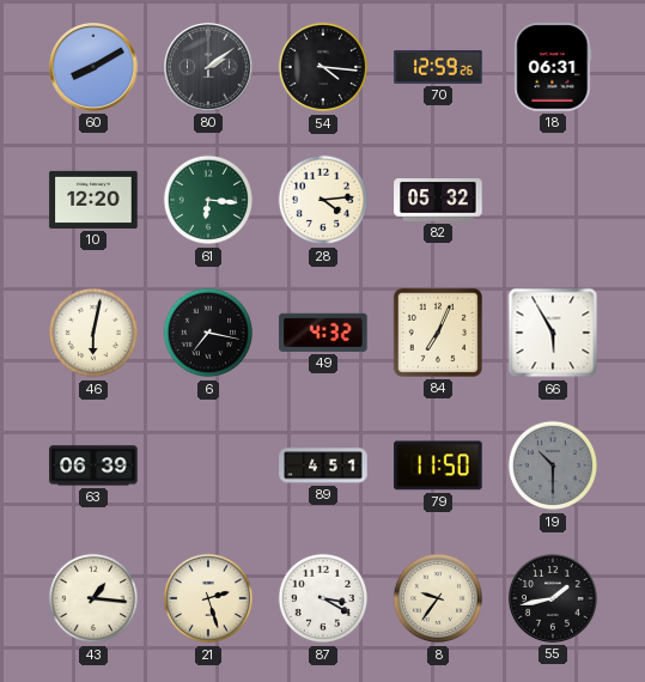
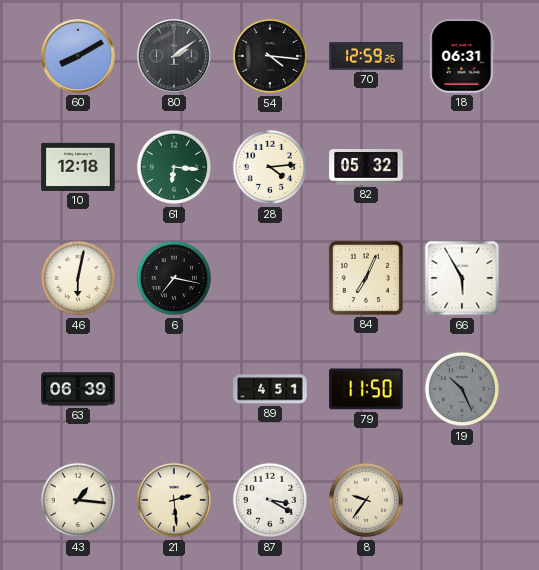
10: 12:20 -> 12:18
49: 4:32 -> none
19: 10:30 -> 10:26
21: 2:27 -> 2:29
55: 1:43 -> none
